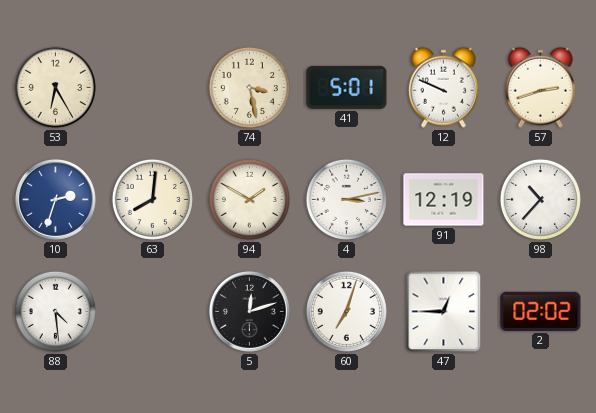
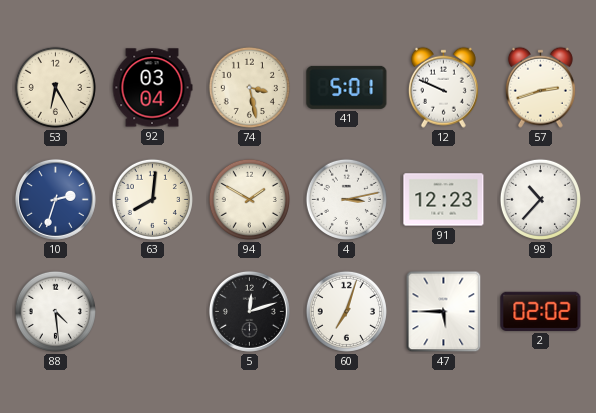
92: none -> 03:04
91: 12:19 -> 12:23
47: 12:45 -> 5:45
